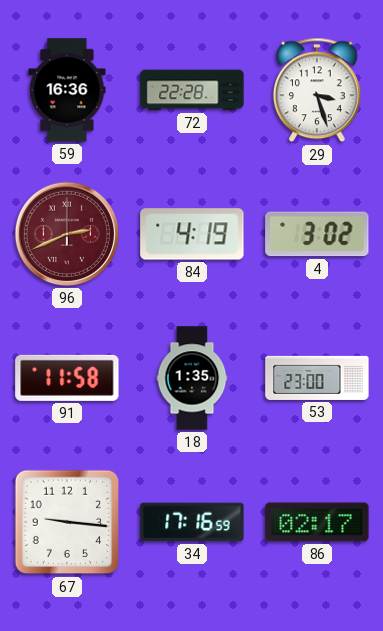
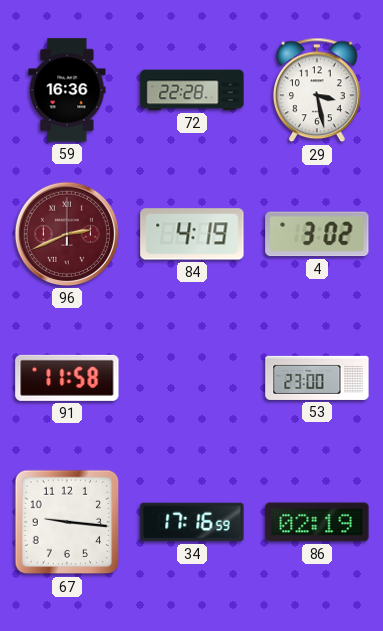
29: 3:27 -> 3:28
18: 1:35 -> none
86: 02:17 -> 02:19
